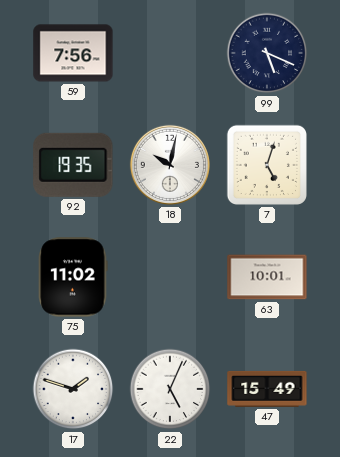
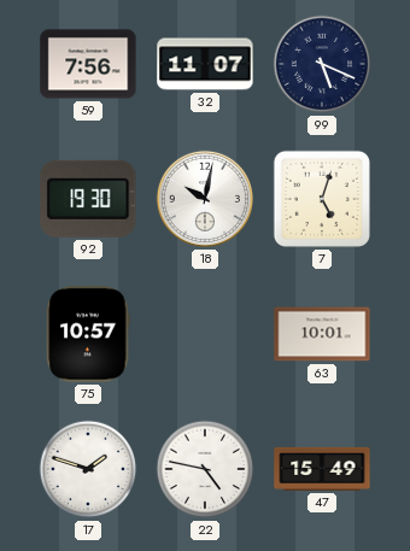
32: none -> 11:07
92: 19:35 -> 19:30
75: 11:02 -> 10:57
22: 5:04 -> 4:47
